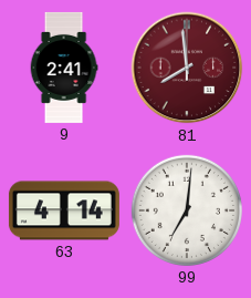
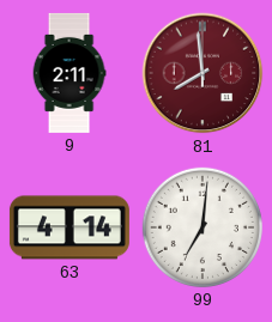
9: 2:41 -> 2:11
